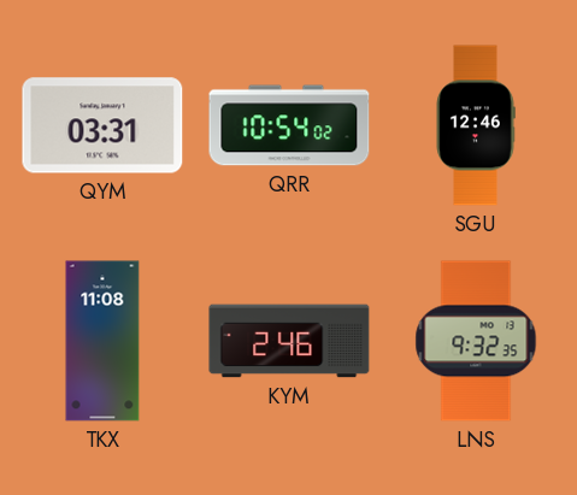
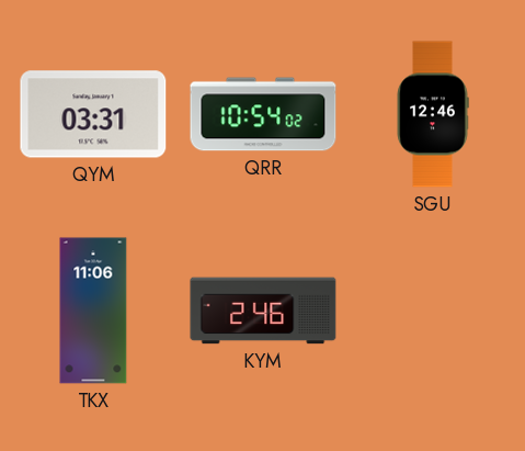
TKX: 11:08 -> 11:06
LNS: 9:32 -> none
